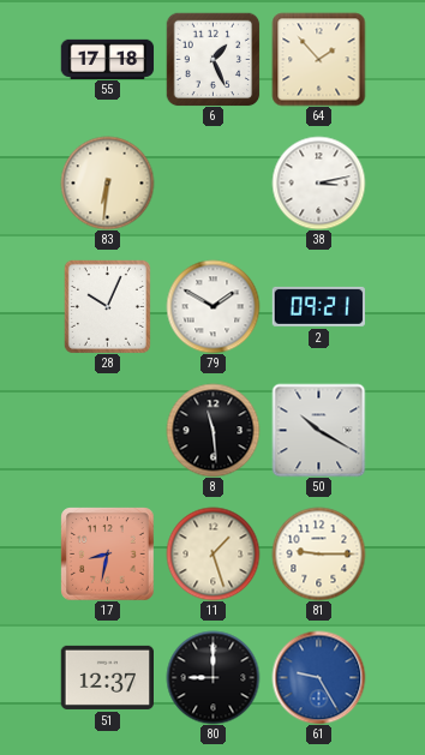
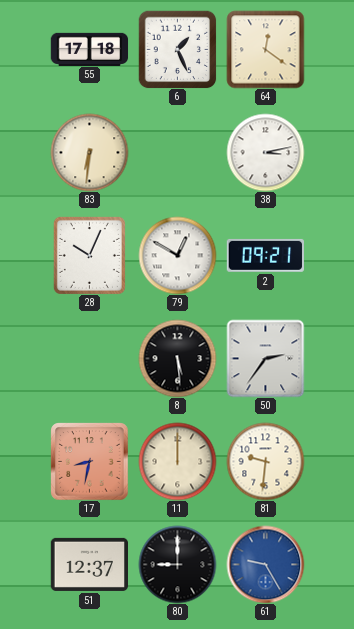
64: 1:53 -> 12:21
79: 1:50 -> 12:50
8: 11:29 -> 5:29
50: 10:20 -> 2:36
11: 1:27 -> 12:00
81: 9:15 -> 9:31
